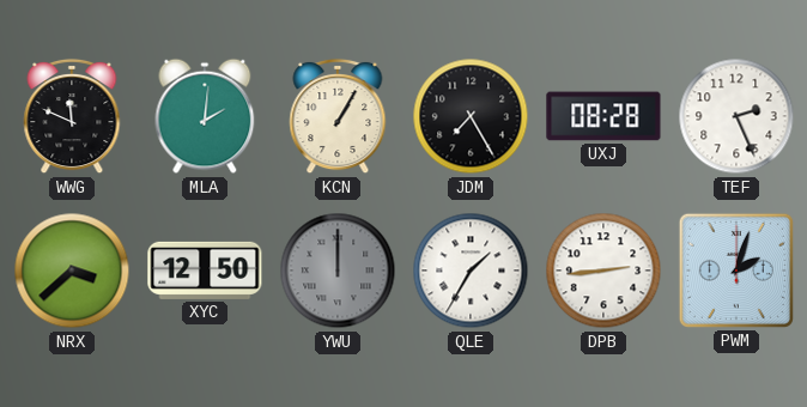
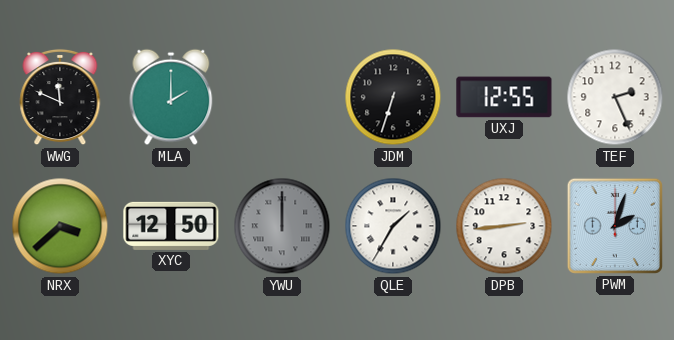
MLA: 2:01 -> 2:00
KCN: 1:05 -> none
JDM: 7:25 -> 6:33
UXJ: 08:28 -> 12:55
